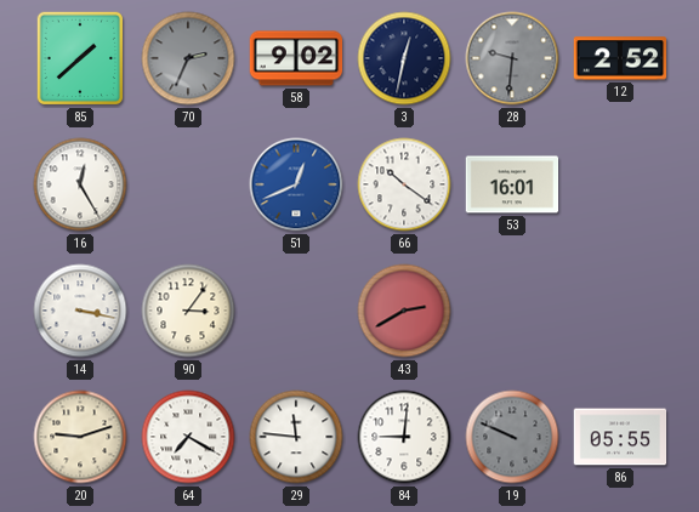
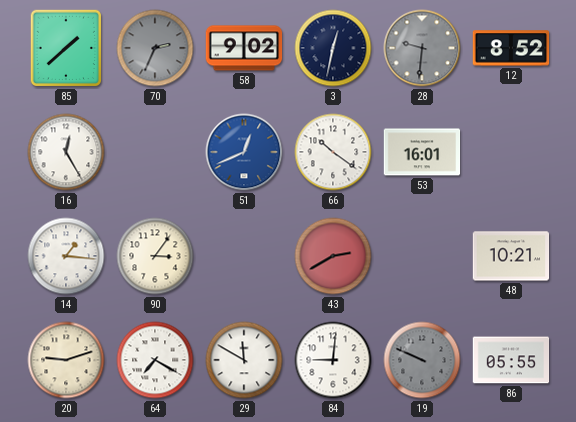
12: 2:52 -> 8:52
14: 3:17 -> 1:16
48: none -> 10:21
29: 11:46 -> 11:50
